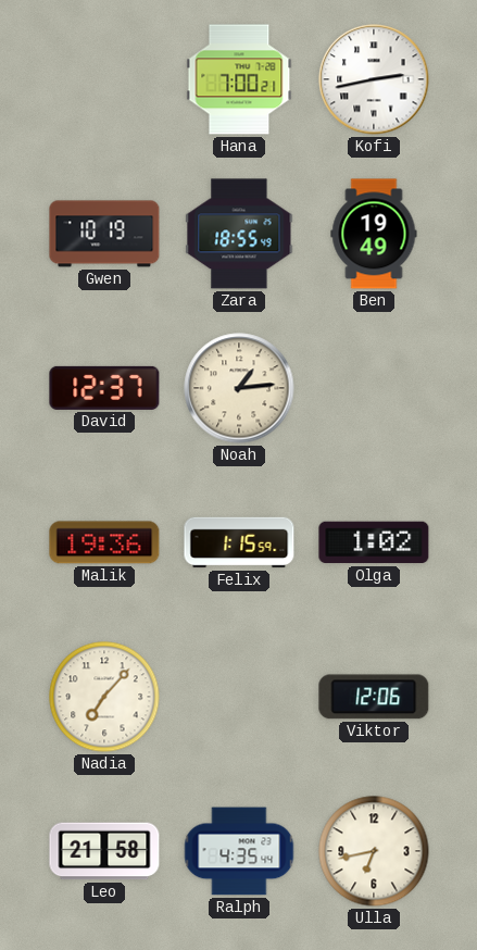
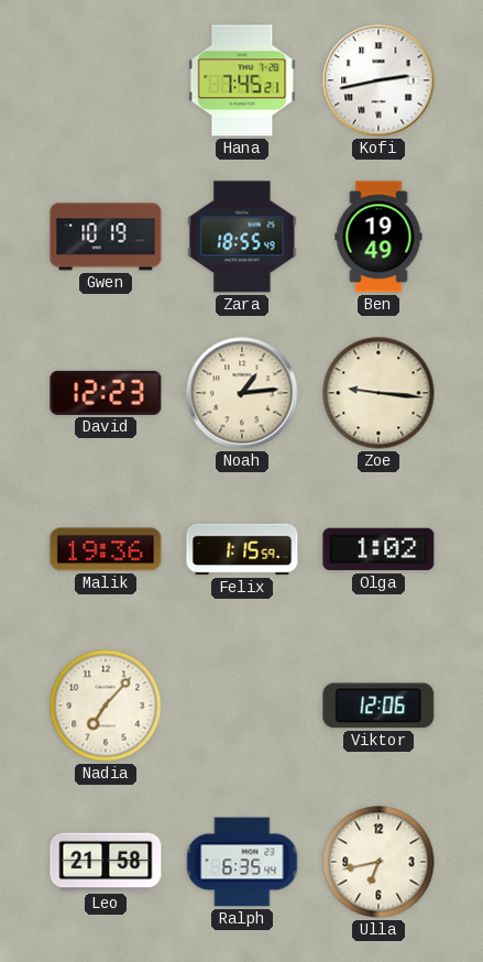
Hana: 7:00 -> 7:45
David: 12:37 -> 12:23
Zoe: none -> 9:16
Ralph: 4:35 -> 6:35
